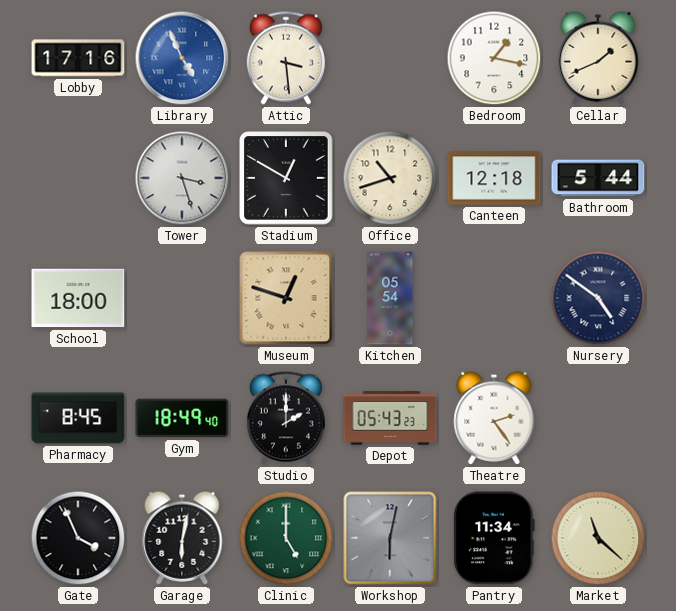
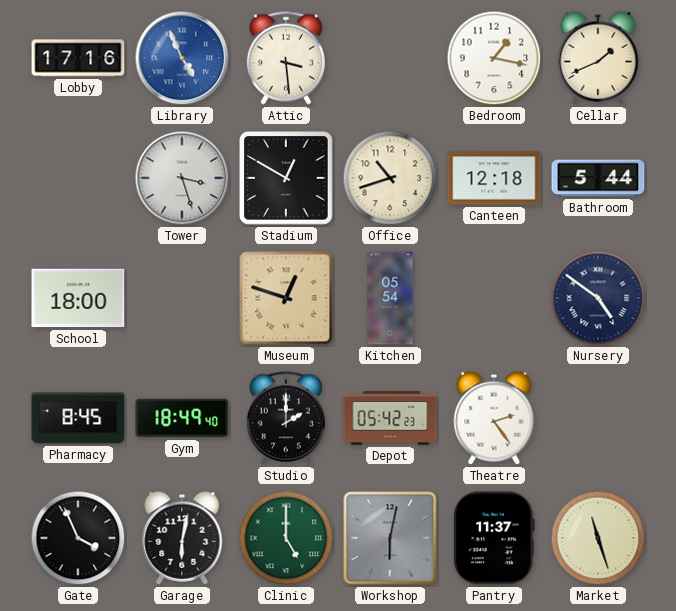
Depot: 05:43 -> 05:42
Pantry: 11:34 -> 11:37
Market: 11:22 -> 11:27
